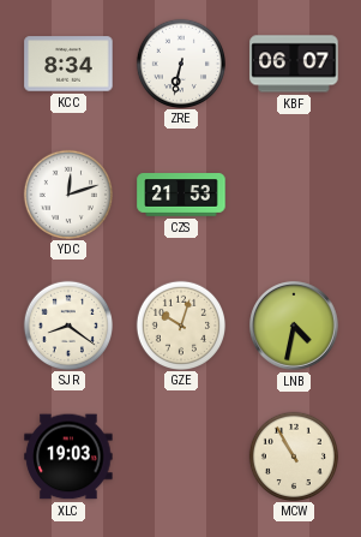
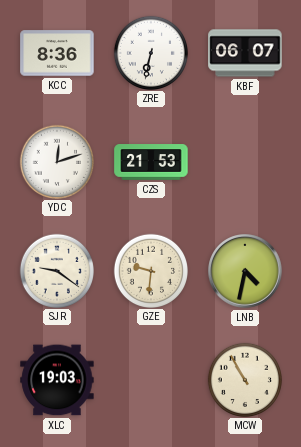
KCC: 8:34 -> 8:36
SJR: 8:21 -> 9:21
GZE: 10:03 -> 9:31
